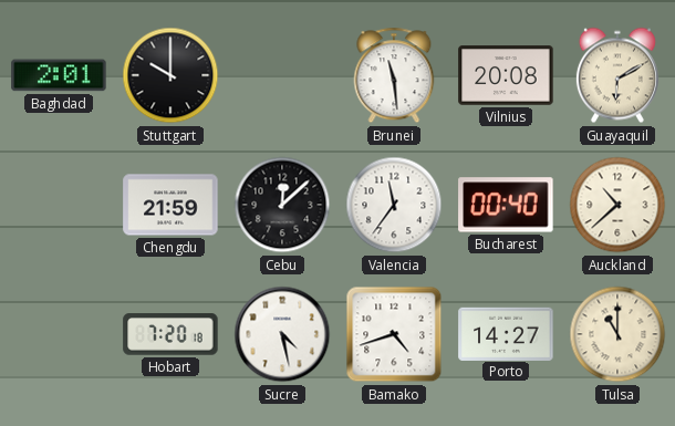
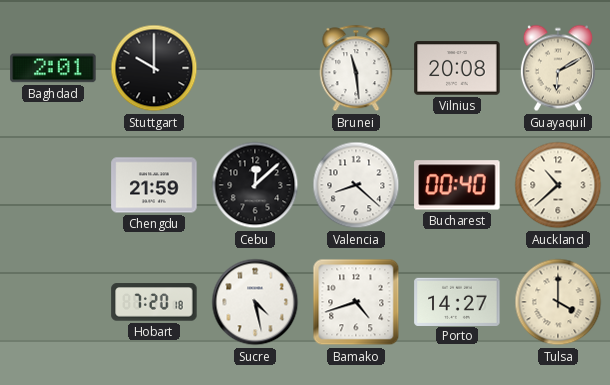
Valencia: 11:36 -> 8:22
Tulsa: 11:00 -> 4:00
